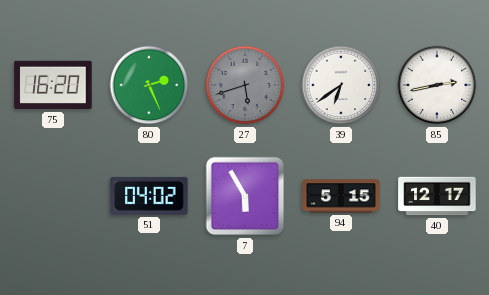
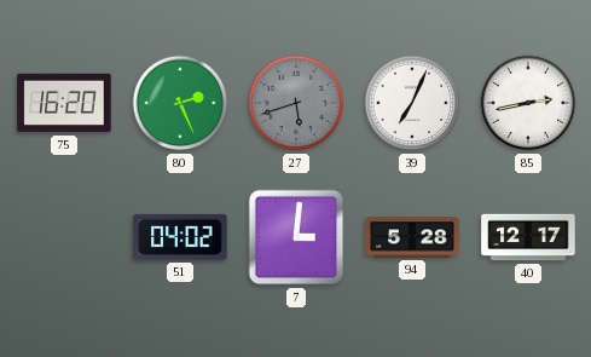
39: 6:39 -> 7:04
7: 5:55 -> 3:01
94: 5:15 -> 5:28
